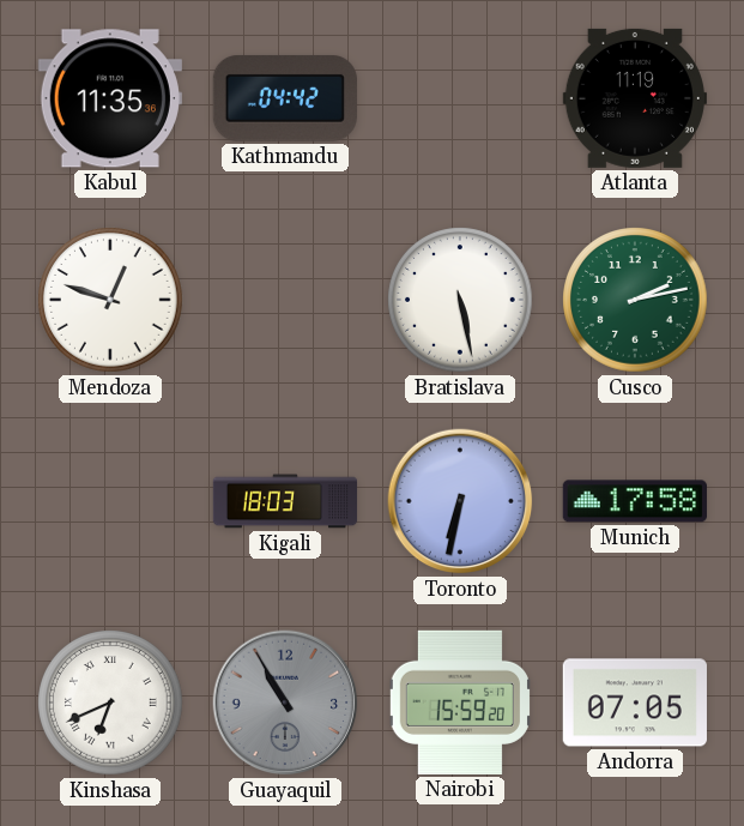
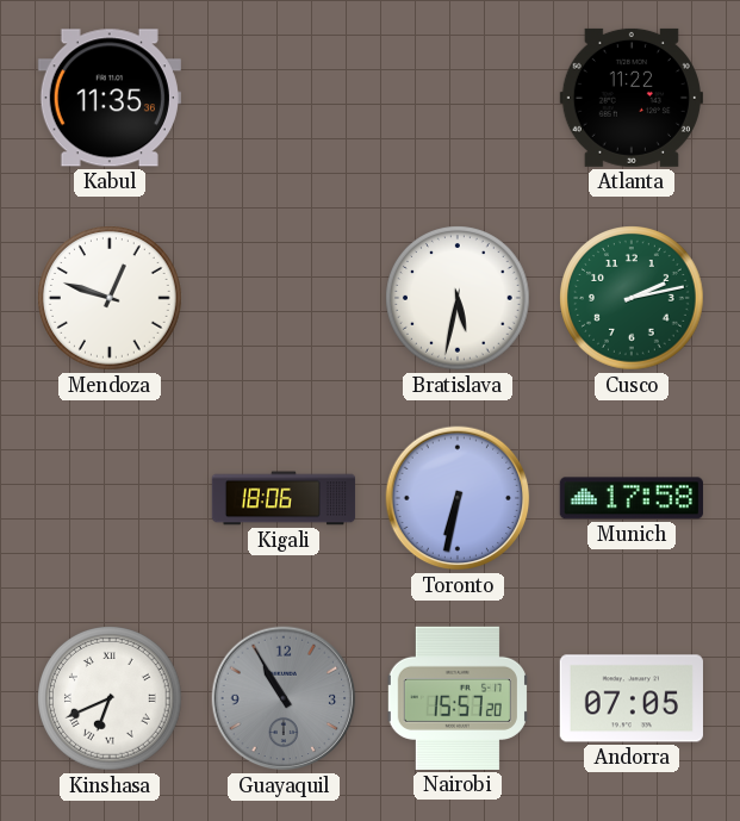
Kathmandu: 04:42 -> none
Atlanta: 11:19 -> 11:22
Bratislava: 5:28 -> 5:32
Kigali: 18:03 -> 18:06
Nairobi: 15:59 -> 15:57
